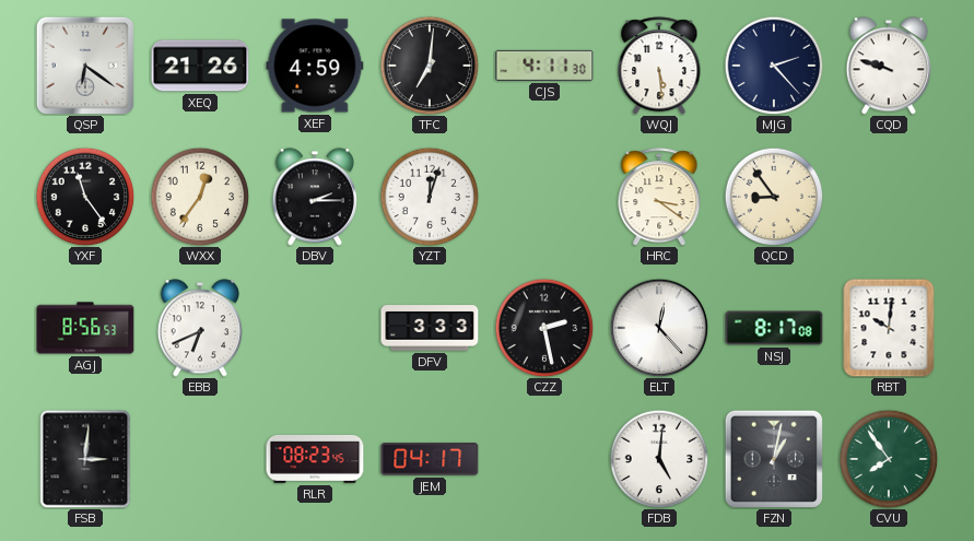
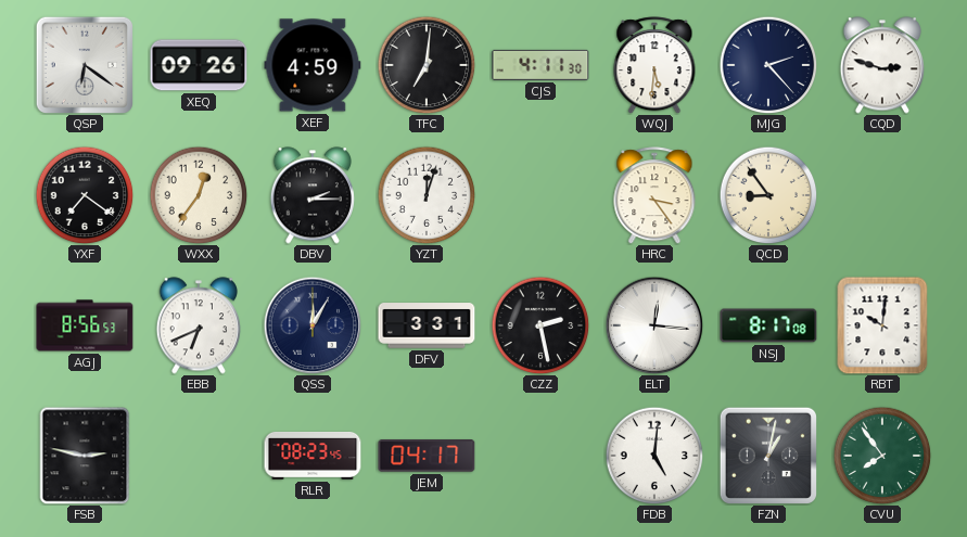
XEQ: 21:26 -> 09:26
WQJ: 5:29 -> 5:31
CQD: 9:48 -> 2:48
YXF: 11:24 -> 7:21
HRC: 3:21 -> 3:24
QSS: none -> 12:05
DFV: 3:33 -> 3:31
ELT: 12:23 -> 12:16
FSB: 3:01 -> 2:47
